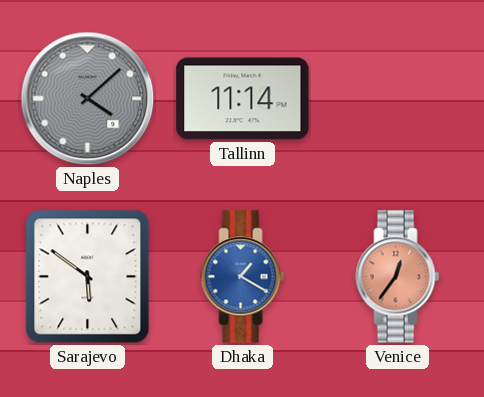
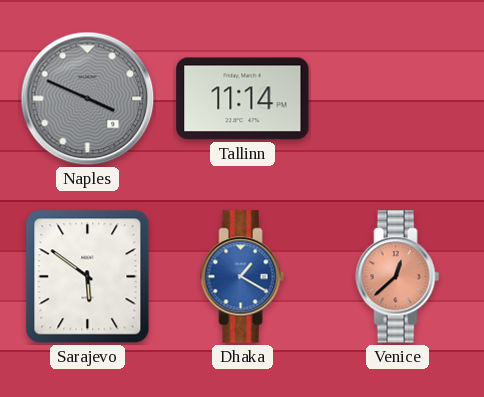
Naples: 4:08 -> 3:49
Venice: 12:36 -> 12:38
